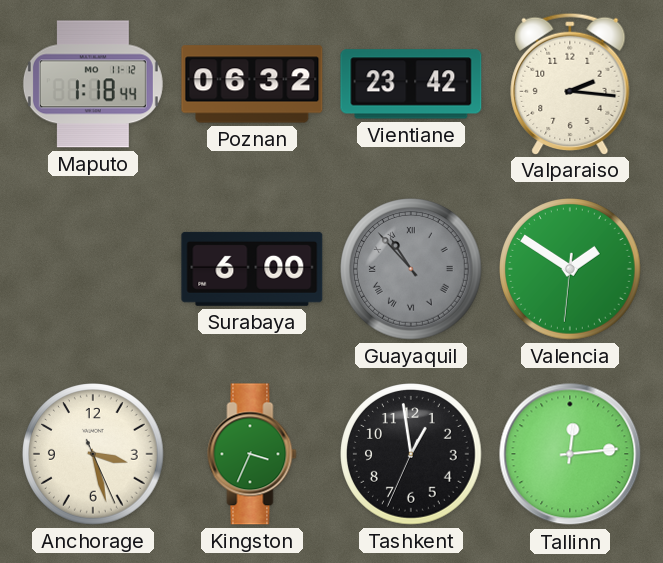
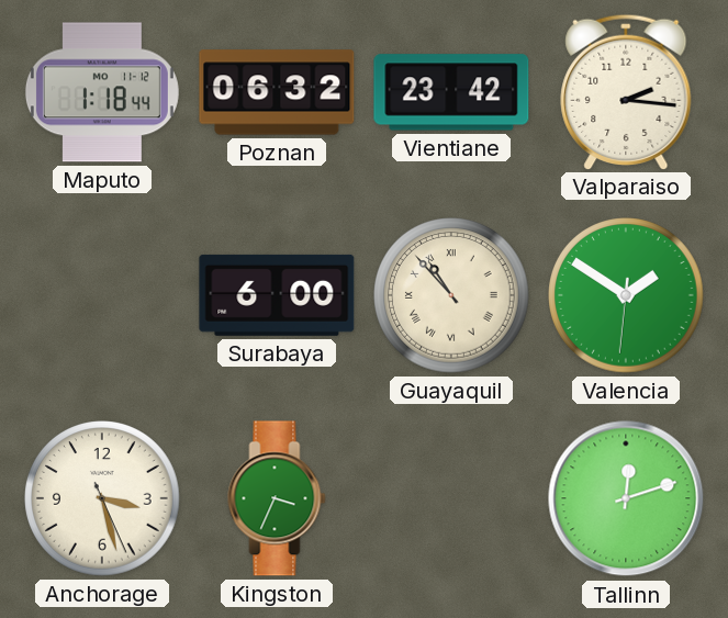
Guayaquil dial: grey -> cream
Tashkent: 12:58 -> none
Tallinn: 12:14 -> 12:12
